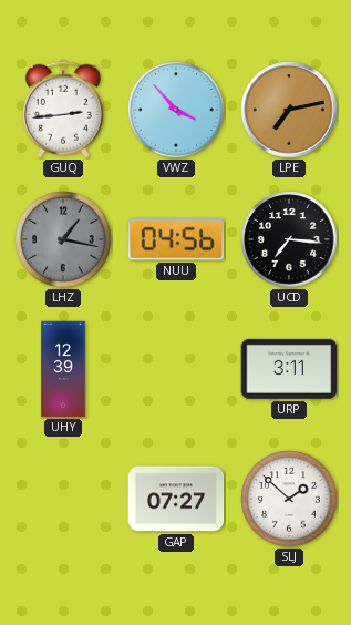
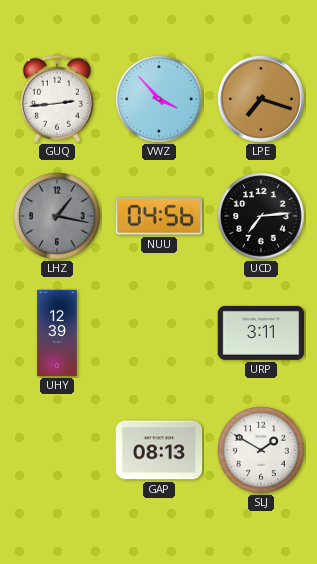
LPE: 7:13 -> 7:18
UCD: 7:16 -> 7:14
GAP: 07:27 -> 08:13
SLJ: 1:52 -> 1:50
